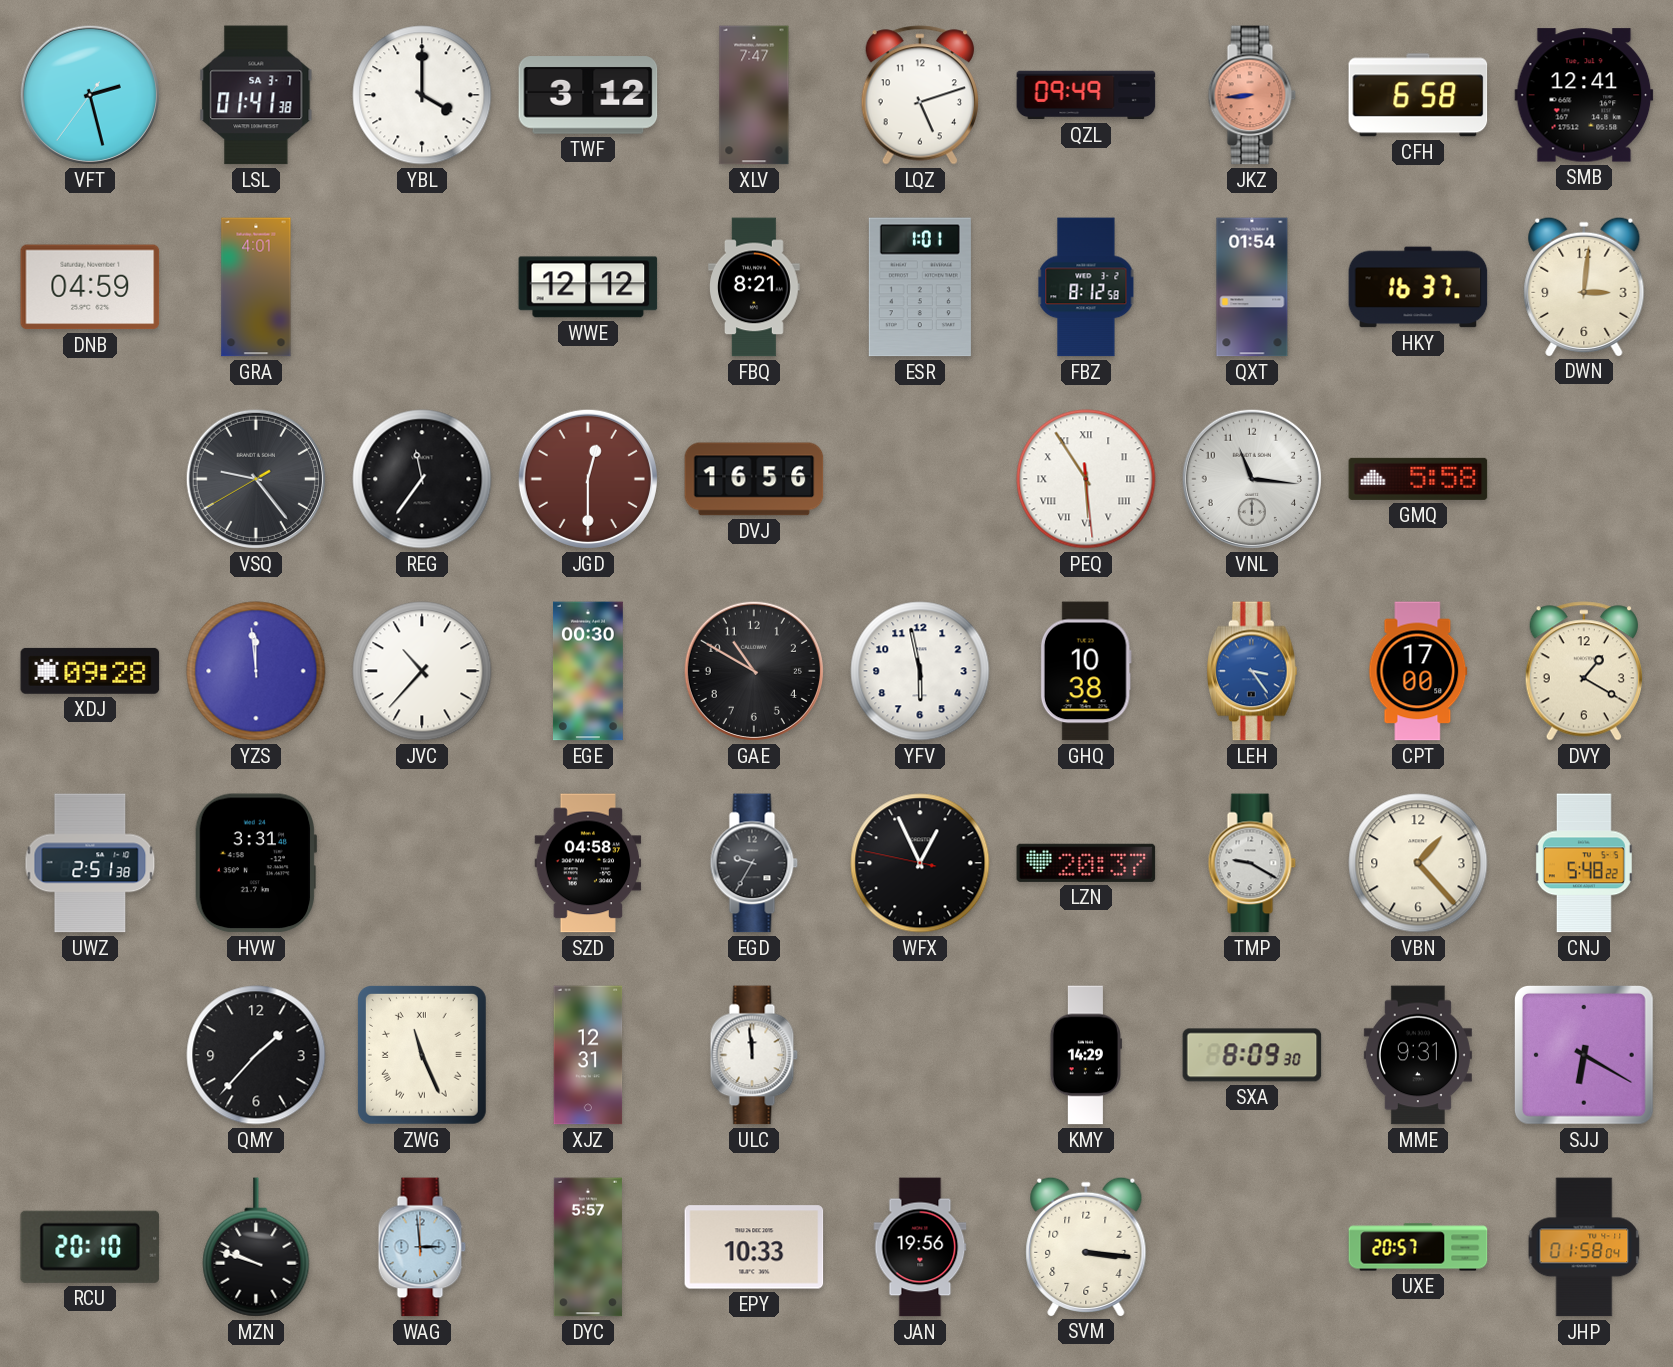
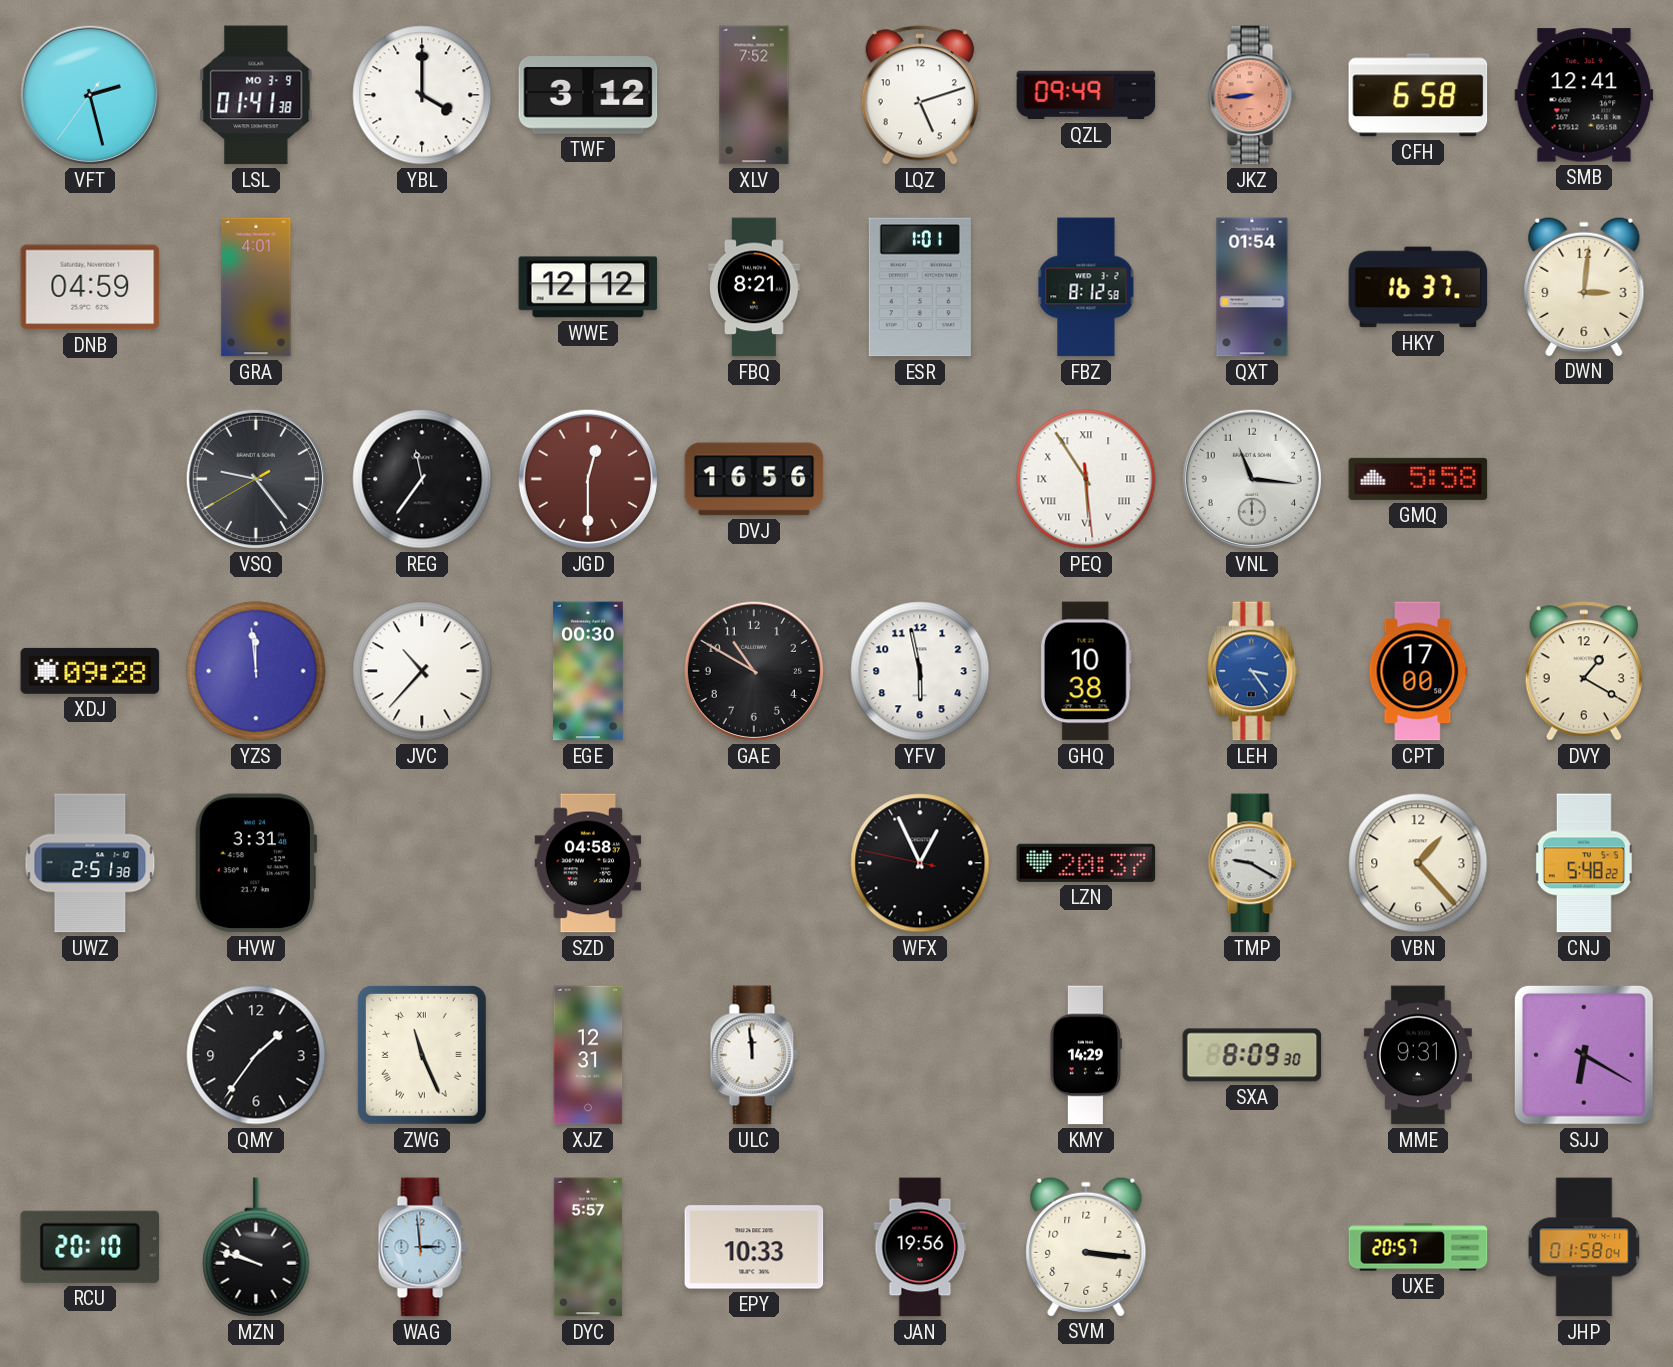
LSL date: SA 3-7 -> MO 3-9
XLV: 7:47 -> 7:52
EGD: 9:35 -> none
QMY: 1:37 -> 1:36
